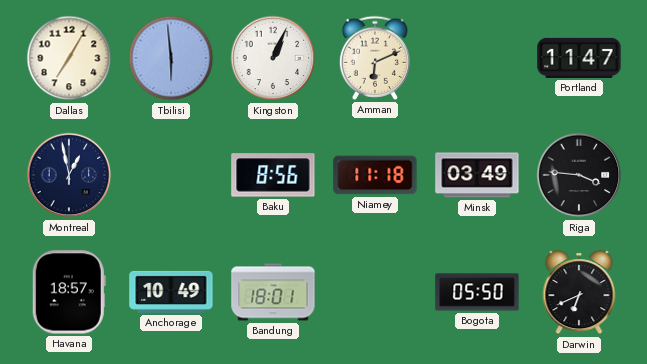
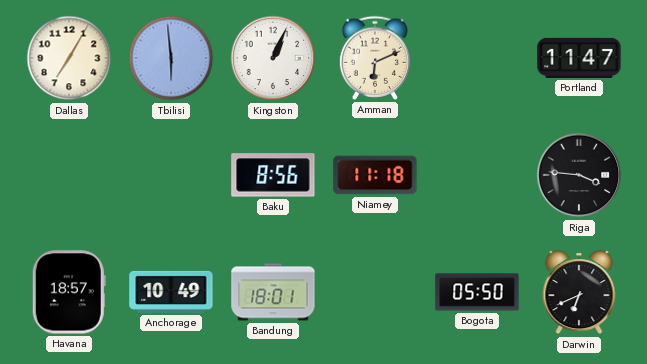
Montreal: 12:58 -> none
Minsk: 03:49 -> none
